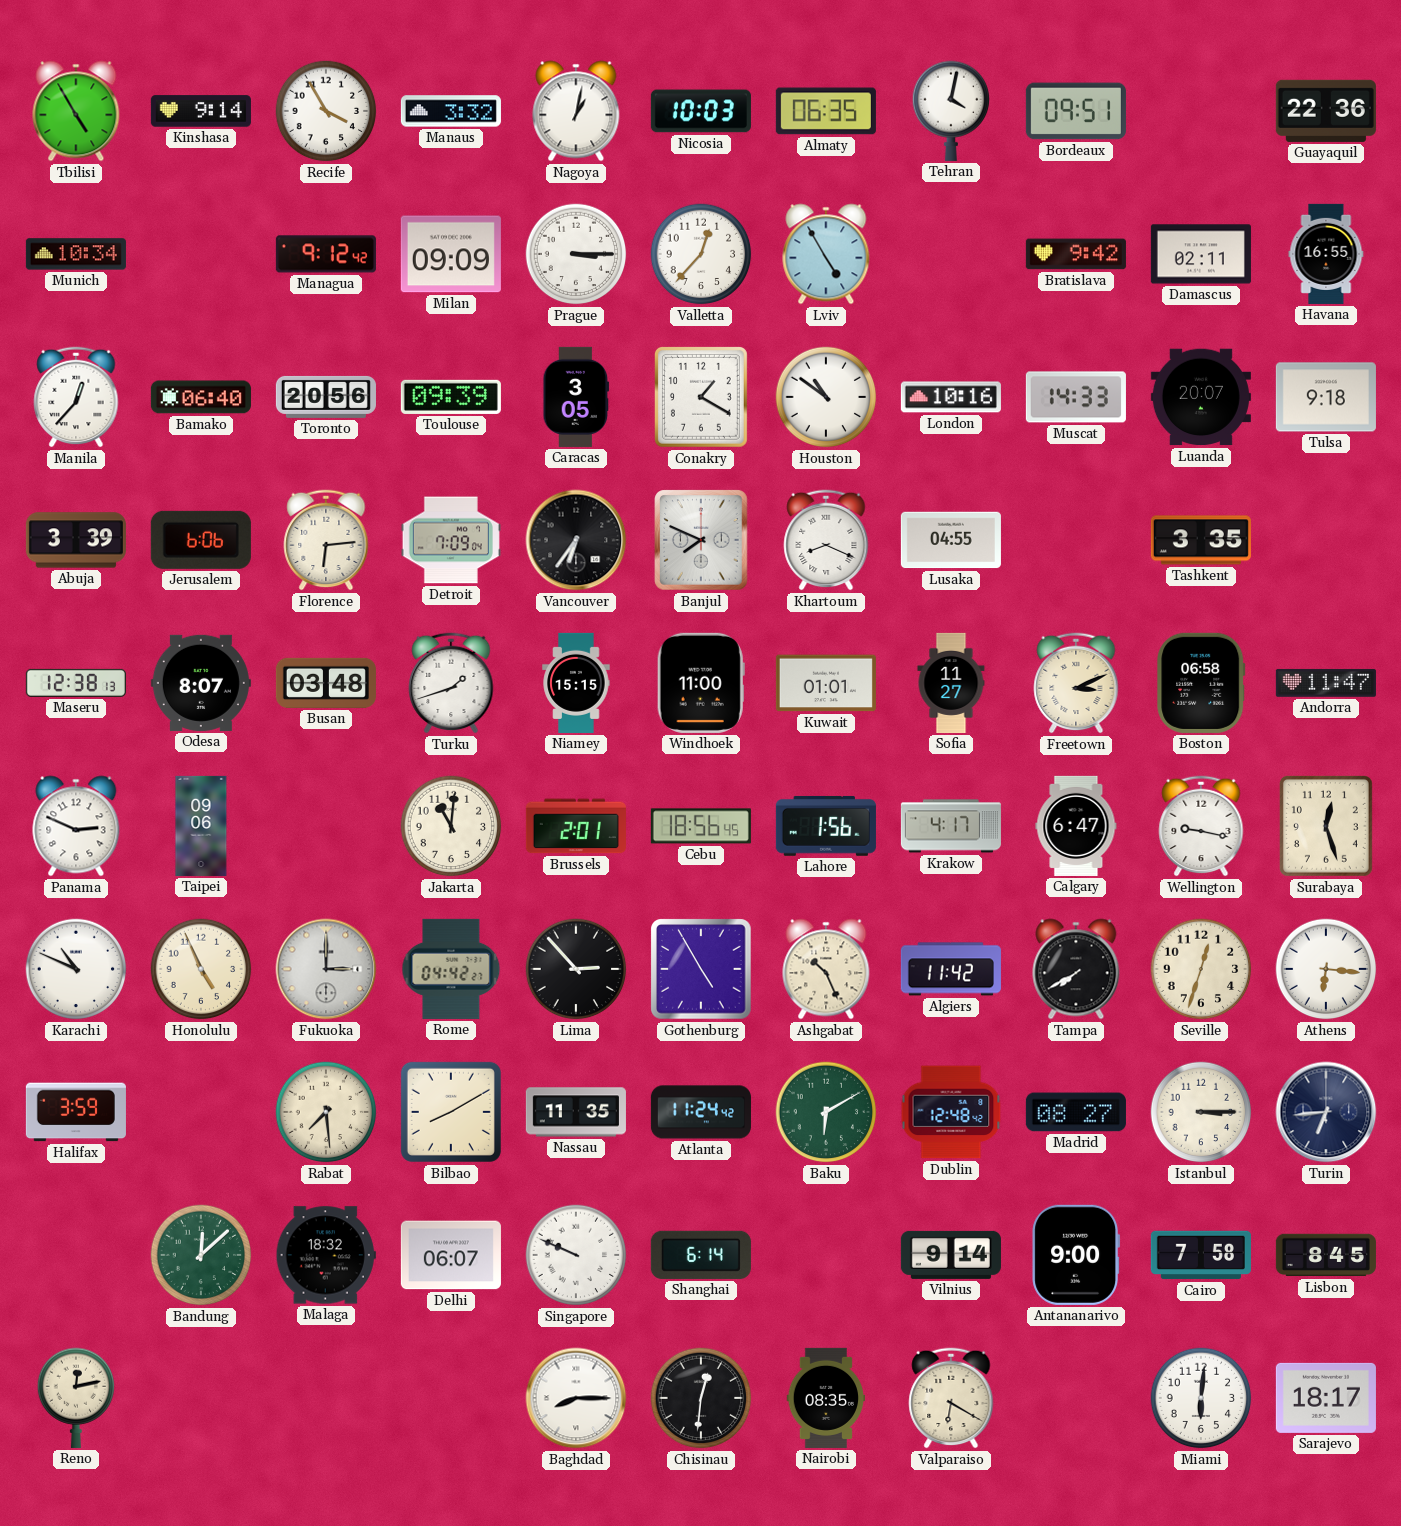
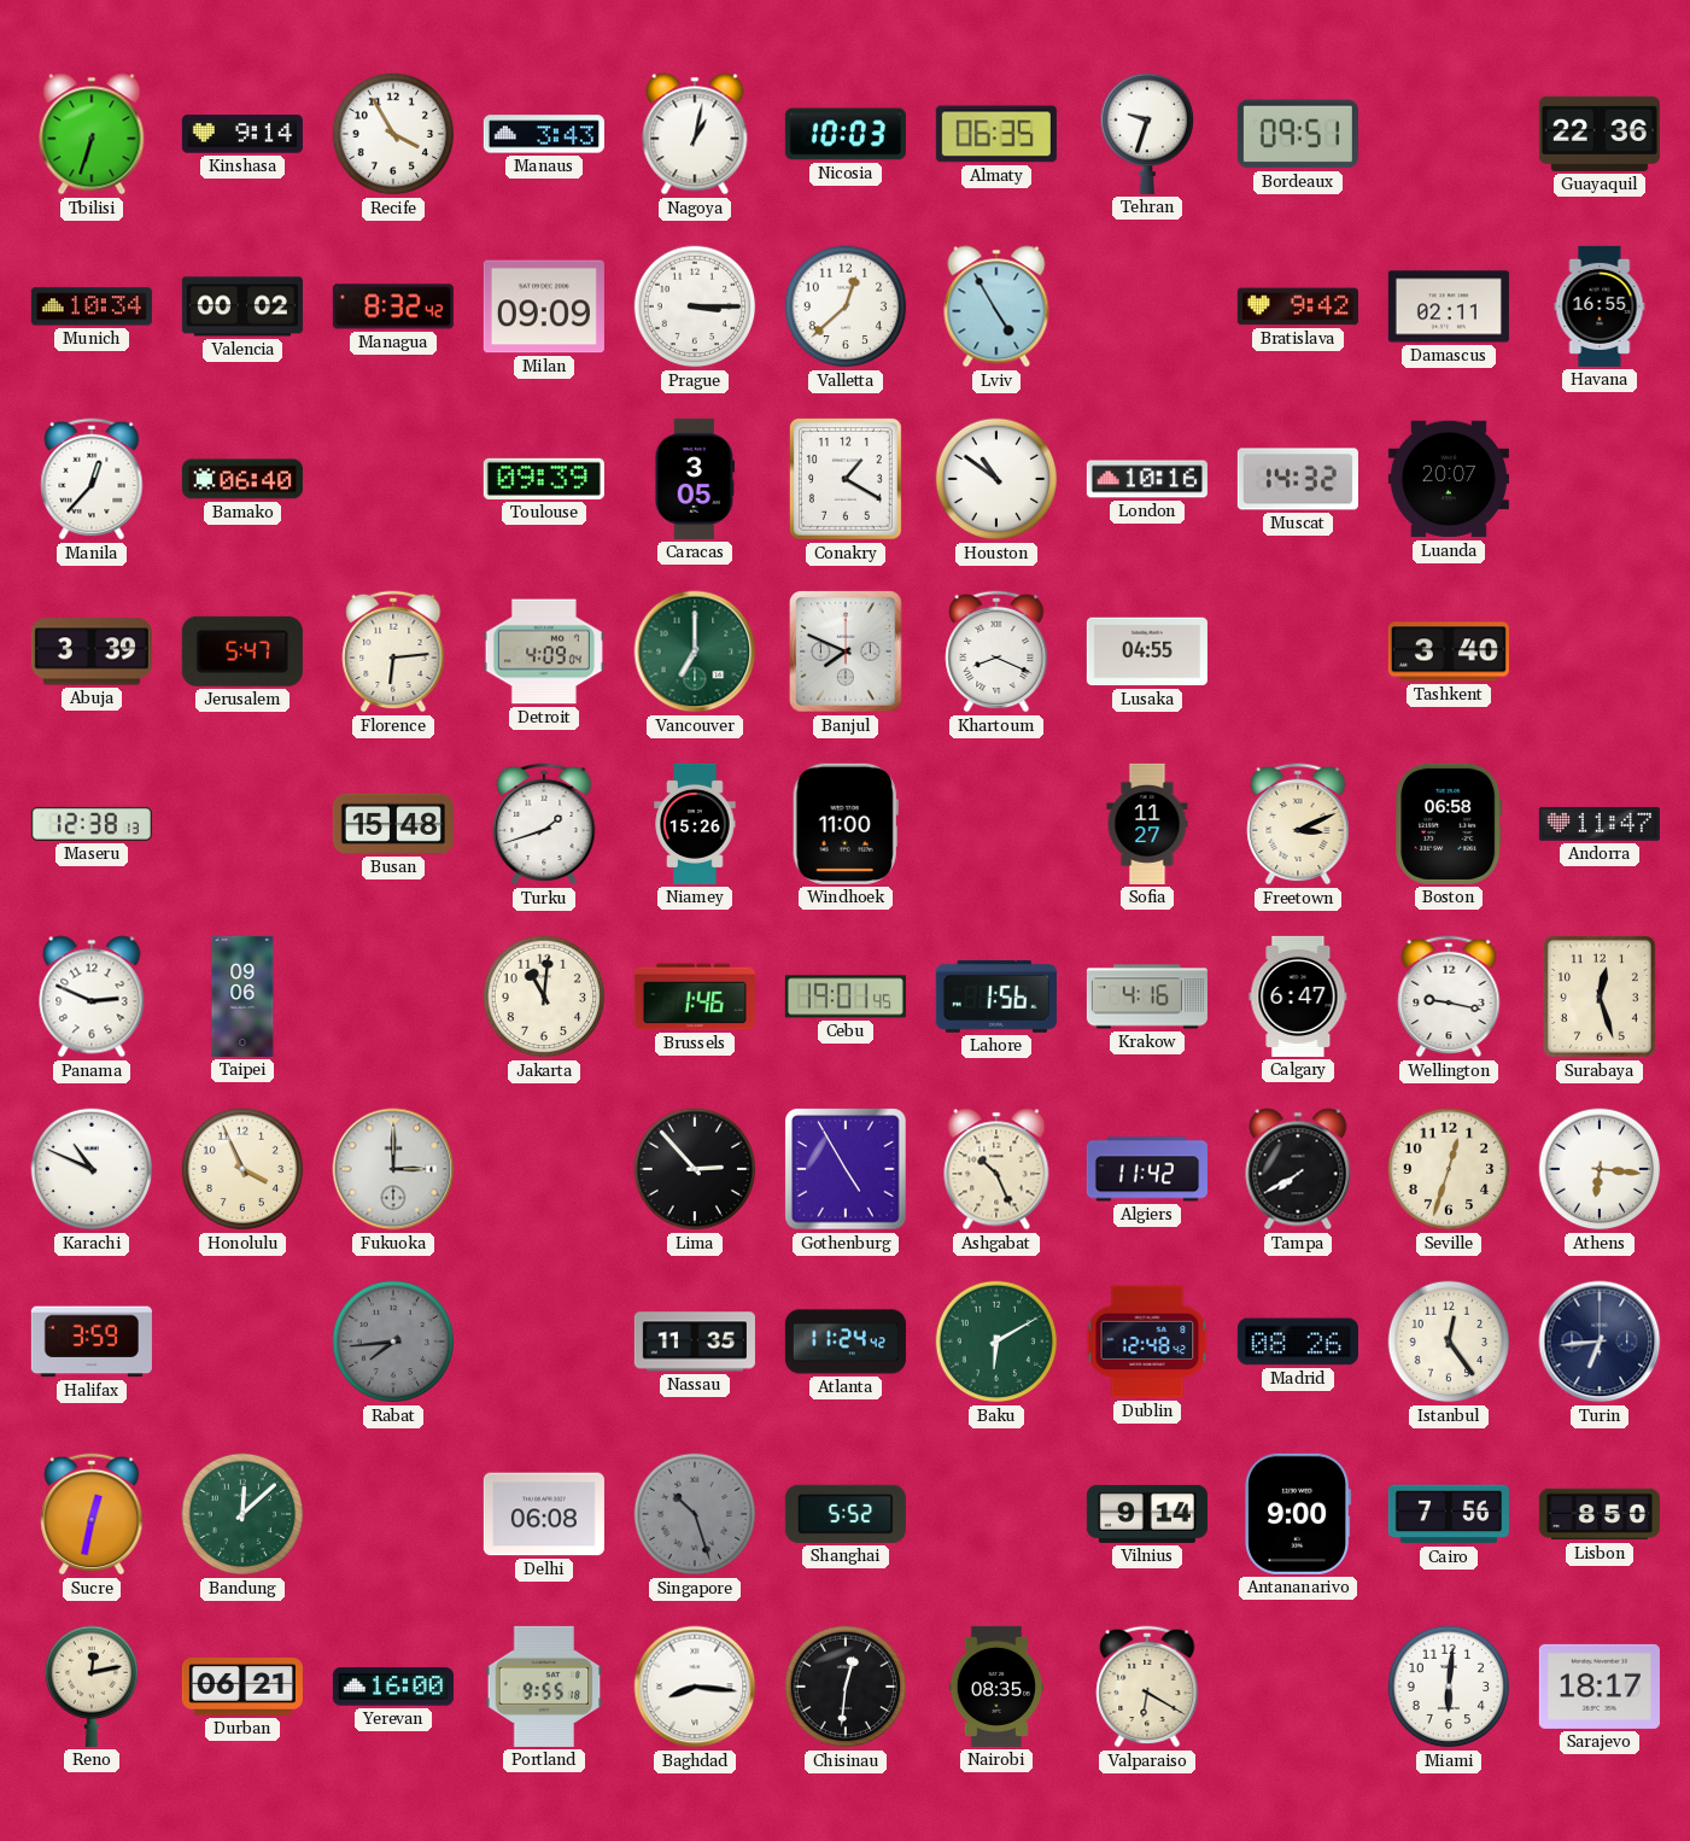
Tbilisi: 4:55 -> 6:33
Manaus: 3:32 -> 3:43
Tehran: 4:02 -> 9:33
Valencia: none -> 00:02
Managua: 9:12 -> 8:32
Valletta: 12:37 -> 12:38
Toronto: 20:56 -> none
Muscat: 14:33 -> 14:32
Tulsa: 9:18 -> none
Jerusalem: 6:06 -> 5:47
Detroit: 7:09 -> 4:09
Vancouver: 6:36 -> 7:00
Vancouver dial: black -> green
Tashkent: 3:35 -> 3:40
Odesa: 8:07 -> none
Busan: 03:48 -> 15:48
Niamey: 15:15 -> 15:26
Kuwait: 01:01 -> none
Brussels: 2:01 -> 1:46
Cebu: 18:56 -> 19:01
Krakow: 4:17 -> 4:16
Honolulu: 4:56 -> 3:56
Rome: 04:42 -> none
Rabat: 7:29 -> 7:44
Rabat dial: cream -> grey
Bilbao: 8:10 -> none
Madrid: 08:27 -> 08:26
Istanbul: 3:15 -> 12:24
Sucre: none -> 12:32
Malaga: 18:32 -> none
Delhi: 06:07 -> 06:08
Singapore: 9:49 -> 10:27
Singapore dial: white -> grey
Shanghai: 6:14 -> 5:52
Cairo: 7:58 -> 7:56
Lisbon: 8:45 -> 8:50
Durban: none -> 06:21
Yerevan: none -> 16:00
Portland: none -> 9:55
Baghdad: 8:15 -> 8:16
